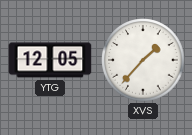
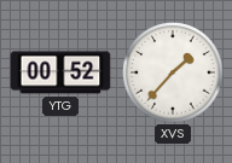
YTG: 12:05 -> 00:52
